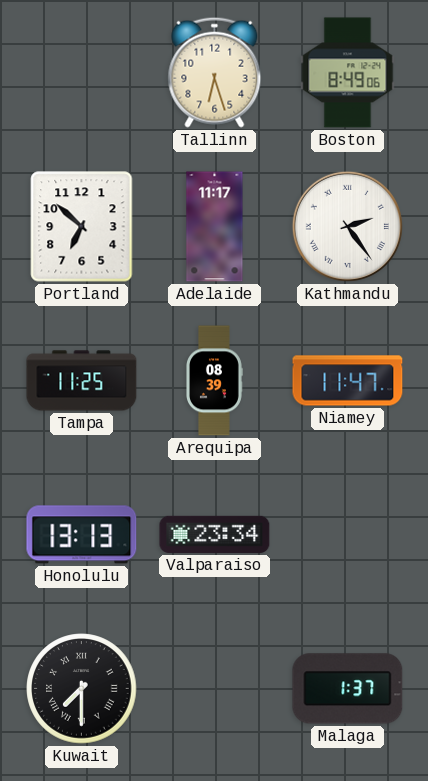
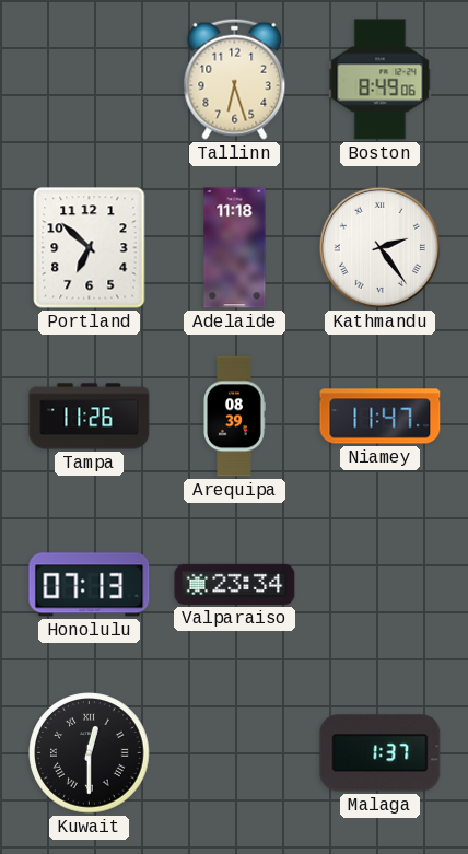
Adelaide: 11:17 -> 11:18
Tampa: 11:25 -> 11:26
Honolulu: 13:13 -> 07:13
Kuwait: 7:30 -> 12:30
